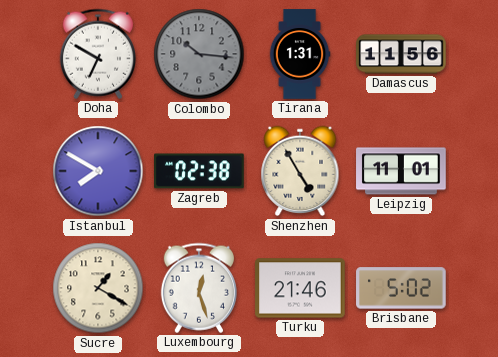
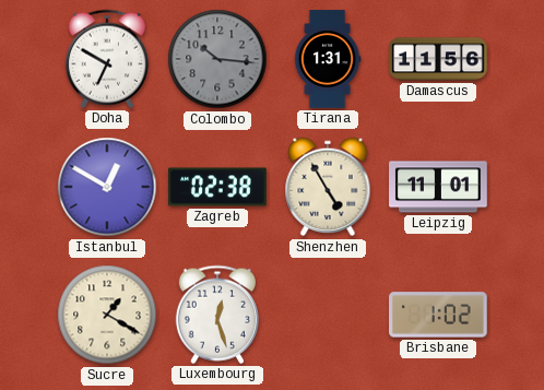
Istanbul: 7:50 -> 12:50
Turku: 21:46 -> none
Brisbane: 5:02 -> 1:02
